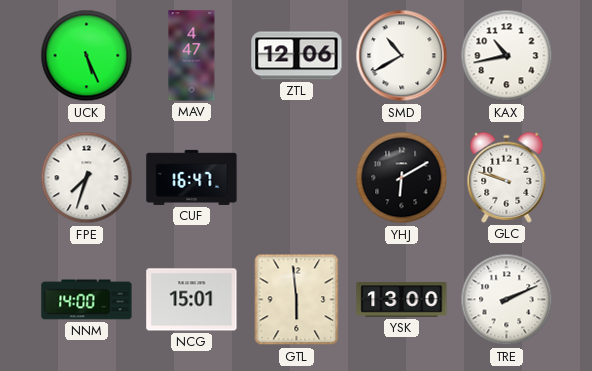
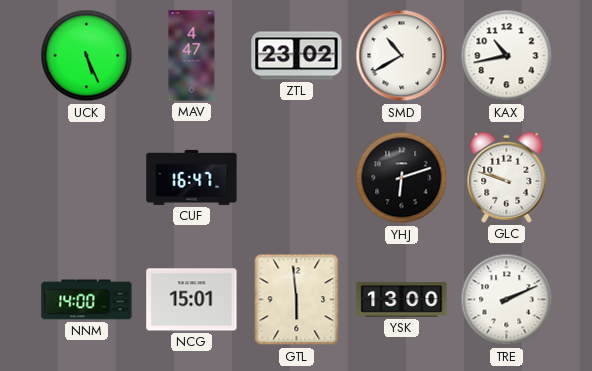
ZTL: 12:06 -> 23:02
FPE: 7:33 -> none
YHJ: 6:10 -> 6:12
